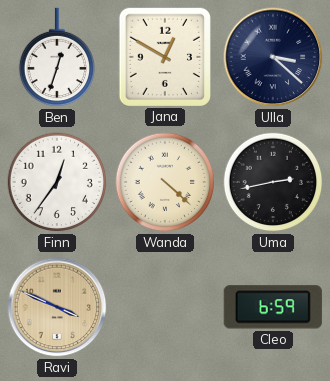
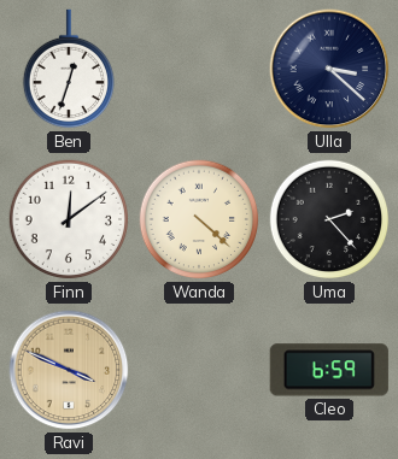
Jana: 12:50 -> none
Finn: 12:36 -> 12:09
Uma: 2:43 -> 2:23
